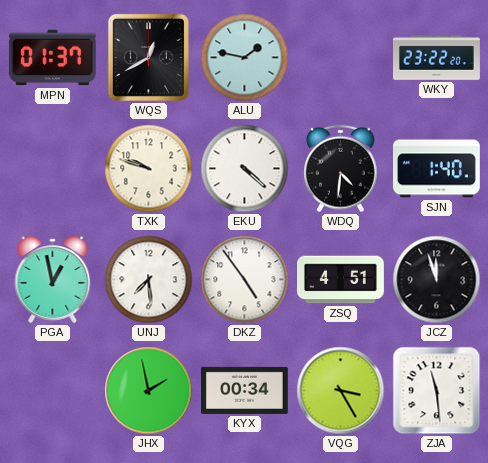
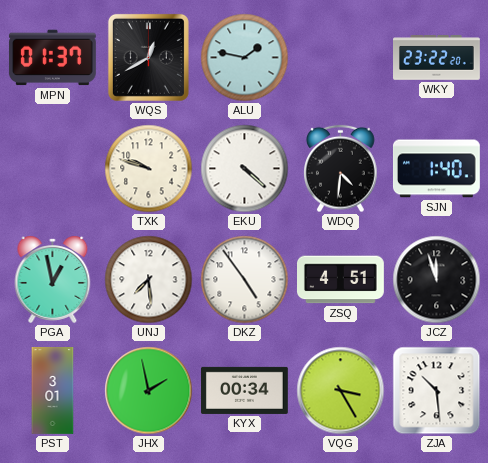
PST: none -> 3:01
ZJA: 11:29 -> 10:29
